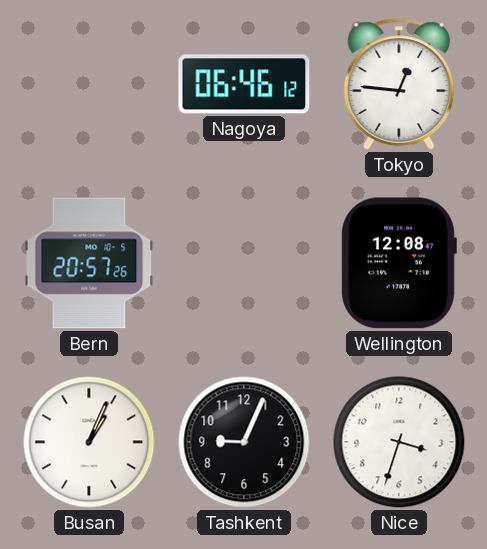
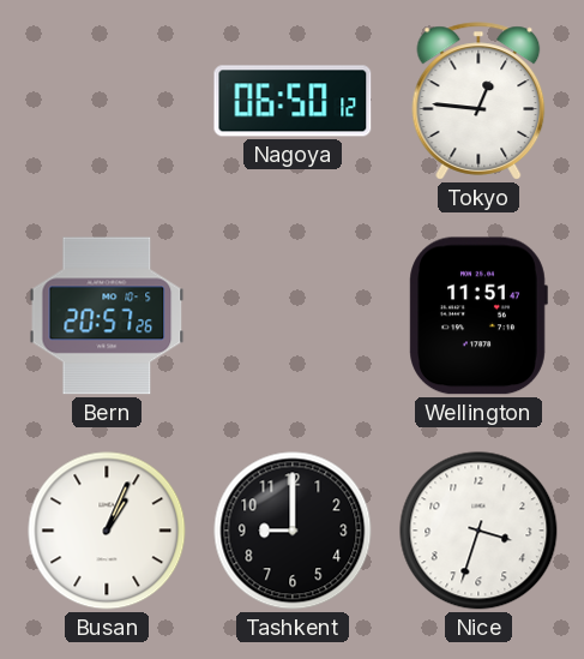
Nagoya: 06:46 -> 06:50
Wellington: 12:08 -> 11:51
Tashkent: 9:04 -> 9:00
